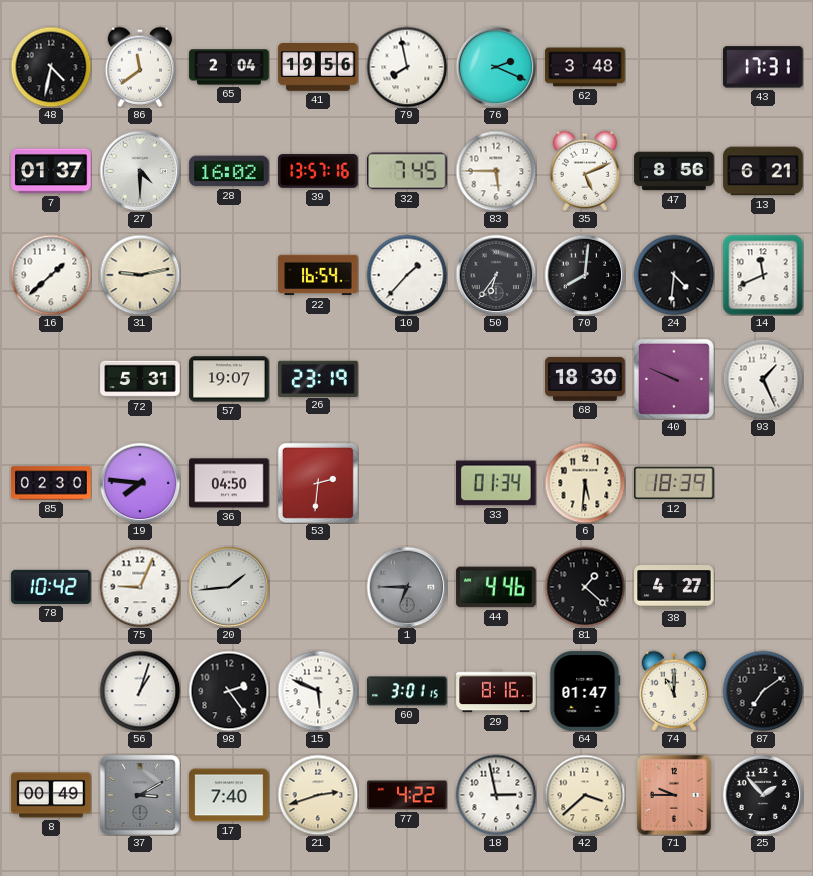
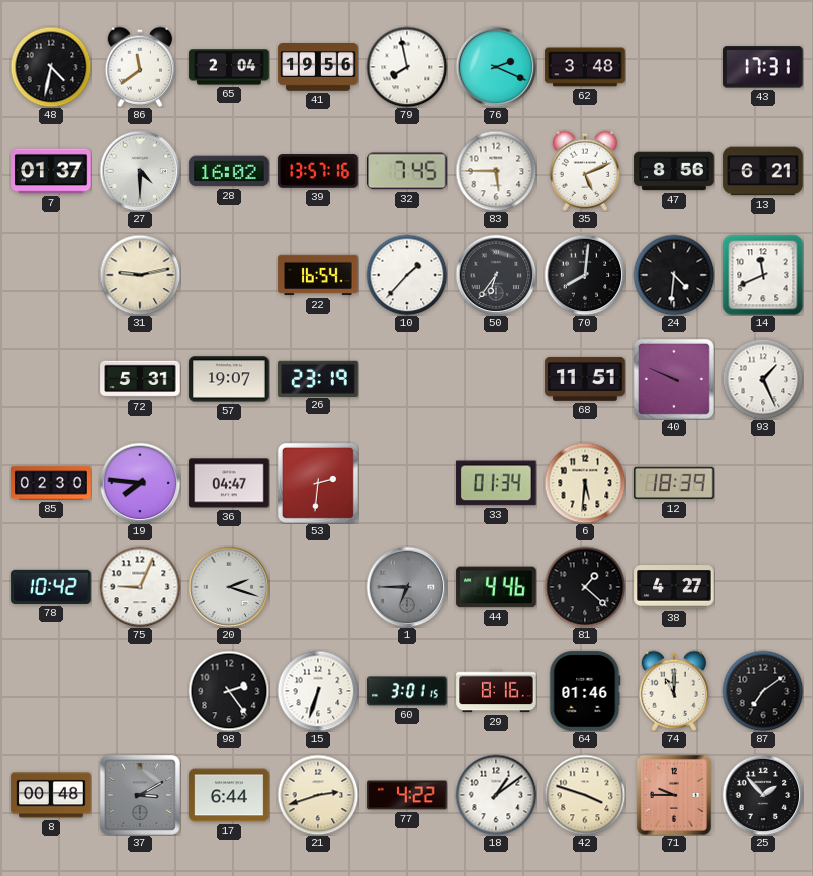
16: 1:38 -> none
68: 18:30 -> 11:51
36: 04:50 -> 04:47
20: 1:44 -> 2:18
56: 1:03 -> none
15: 5:49 -> 6:33
64: 01:47 -> 01:46
8: 00:49 -> 00:48
17: 7:40 -> 6:44
18: 2:58 -> 1:09
42: 3:38 -> 3:48
